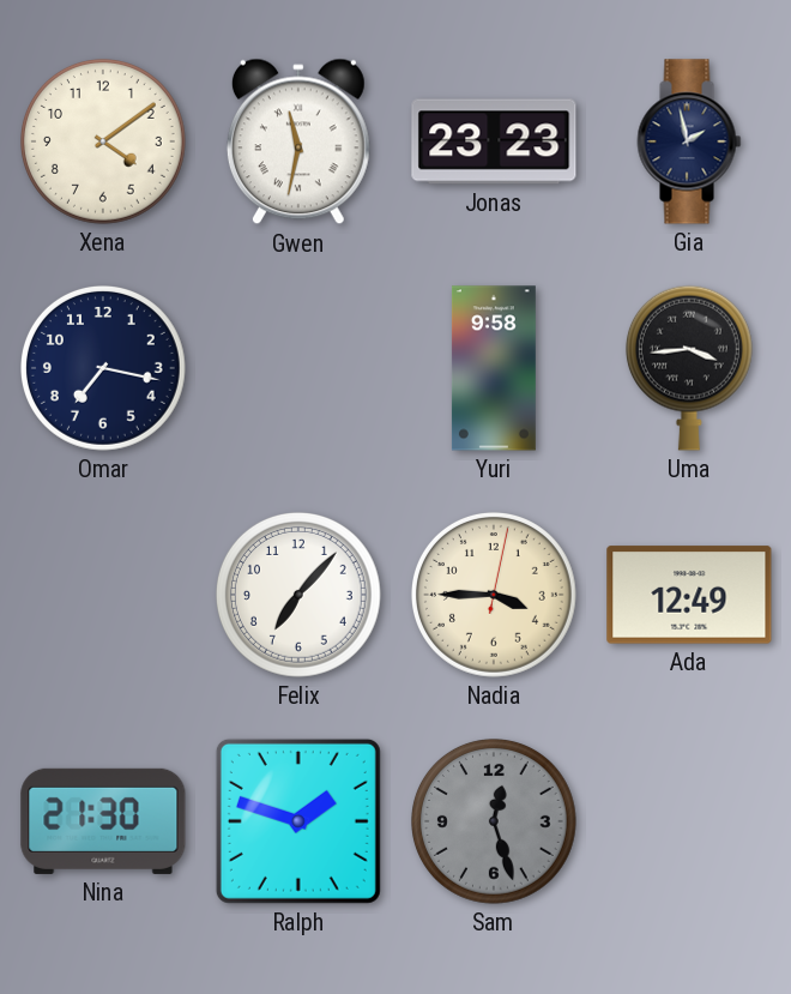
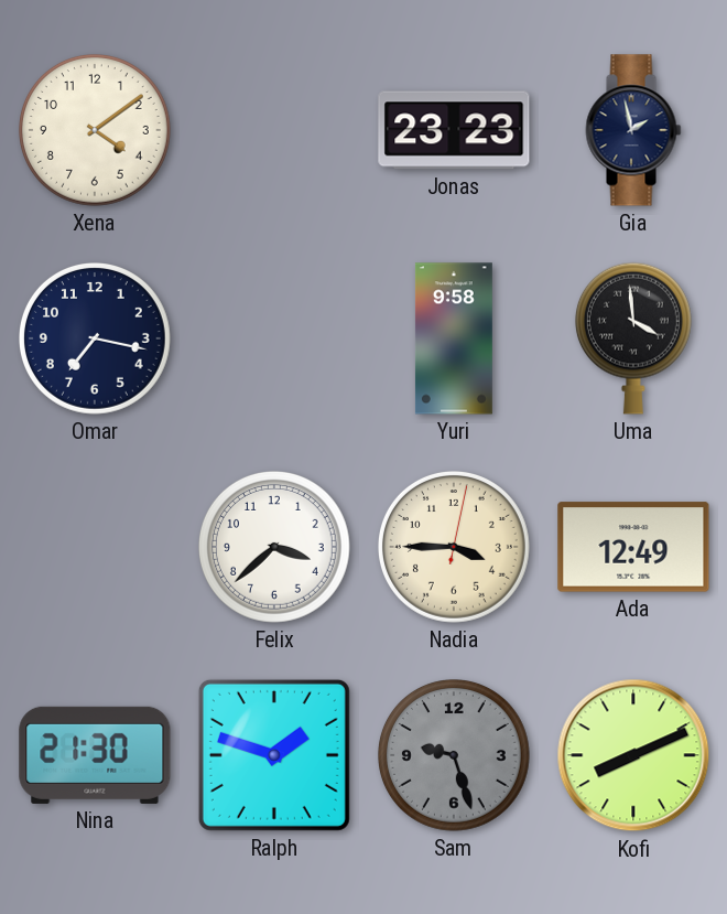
Gwen: 11:32 -> none
Uma: 3:44 -> 3:59
Felix: 7:07 -> 3:38
Sam: 12:27 -> 9:27
Kofi: none -> 8:11
